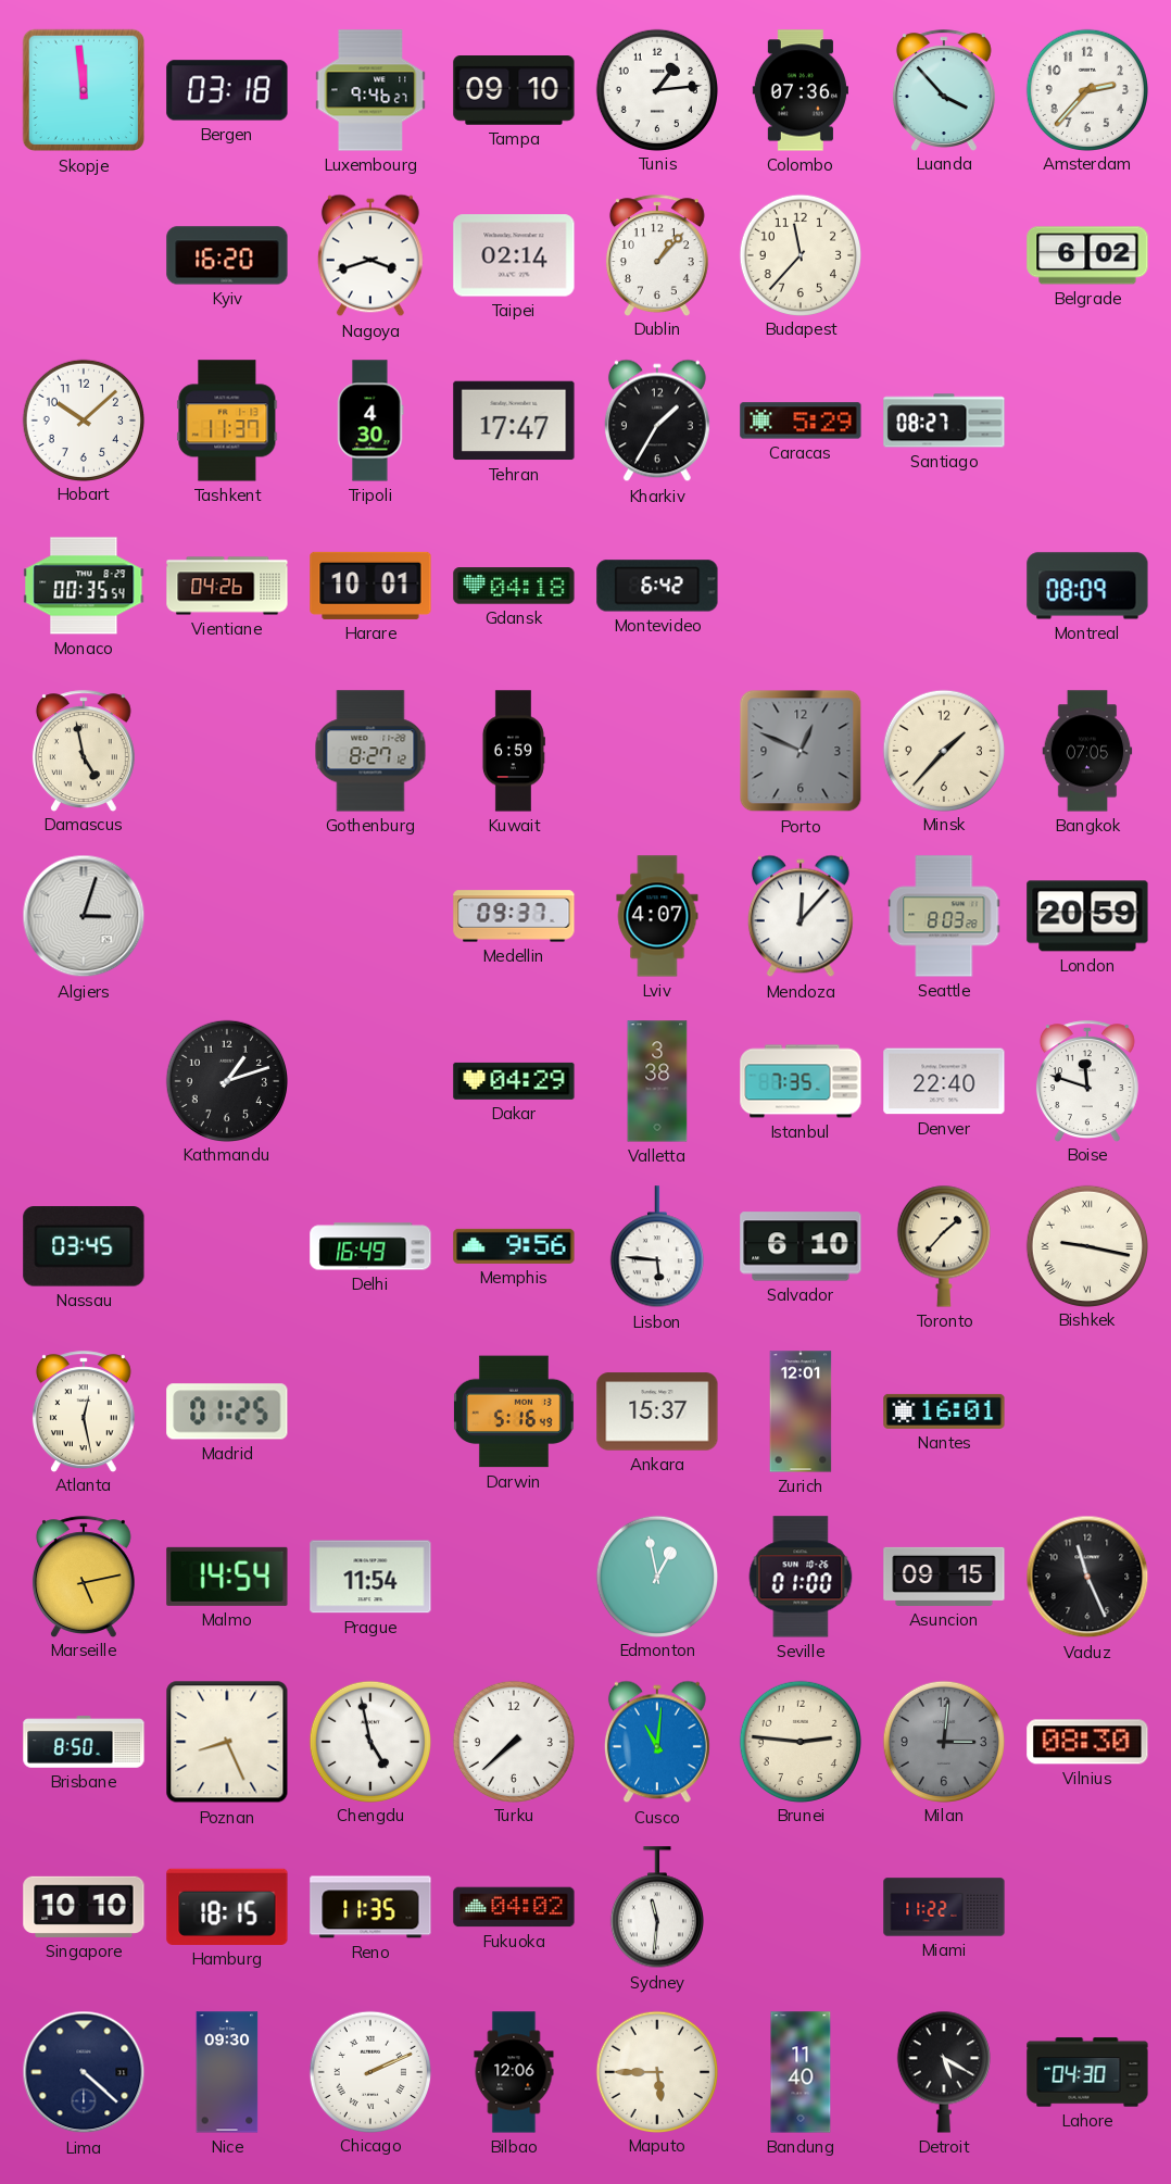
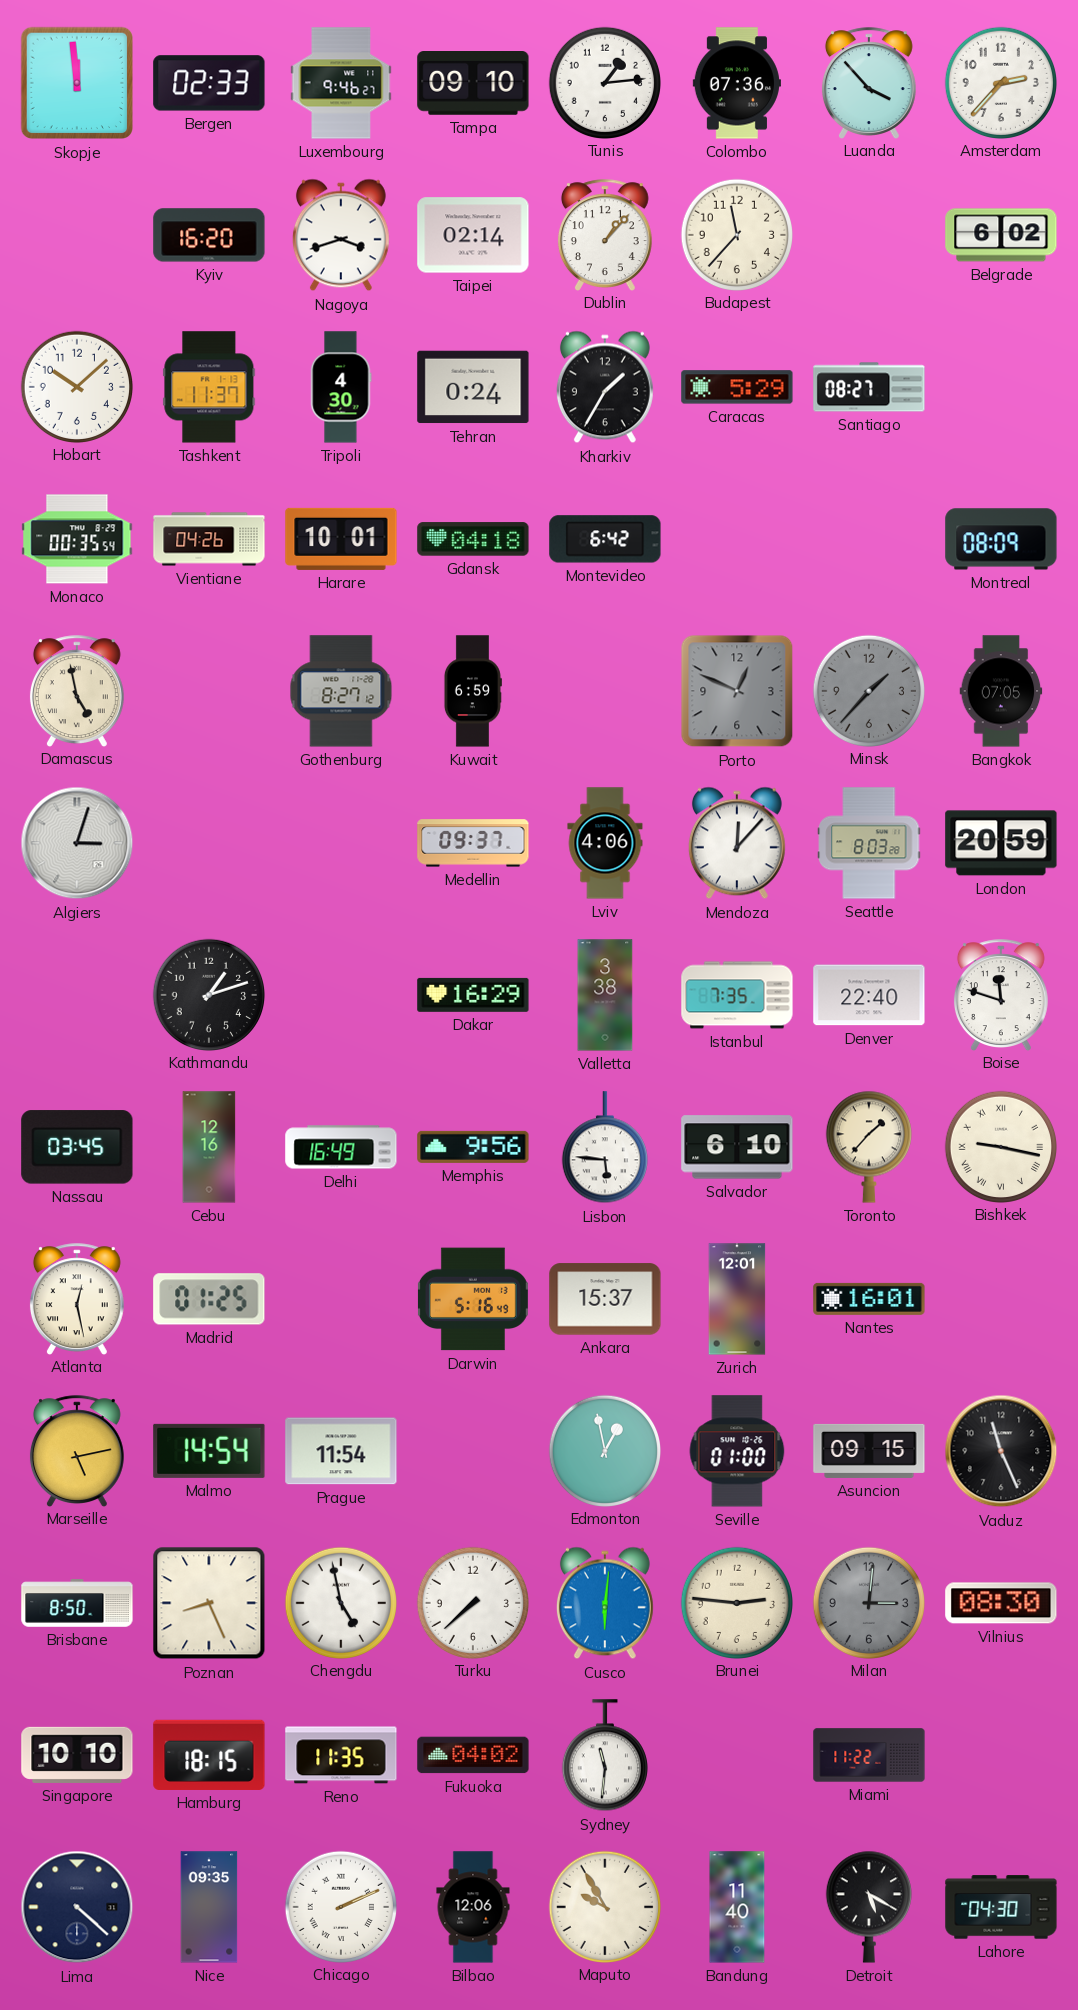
Bergen: 03:18 -> 02:33
Tehran: 17:47 -> 0:24
Minsk dial: cream -> grey
Lviv: 4:07 -> 4:06
Dakar: 04:29 -> 16:29
Cebu: none -> 12:16
Cusco: 11:01 -> 6:01
Nice: 09:30 -> 09:35
Maputo: 5:45 -> 9:55
